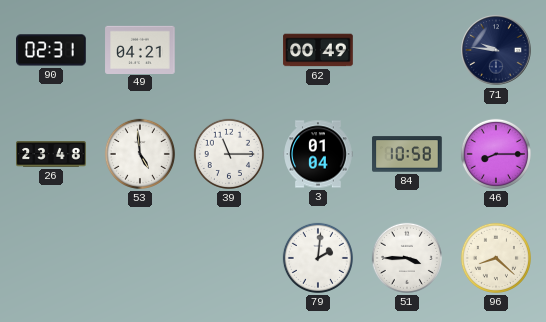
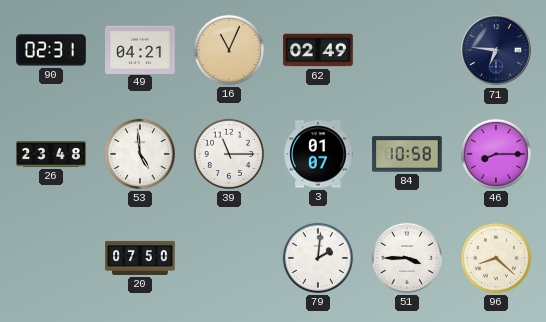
16: none -> 11:04
62: 00:49 -> 02:49
71: 9:46 -> 6:46
3: 01:04 -> 01:07
20: none -> 07:50
